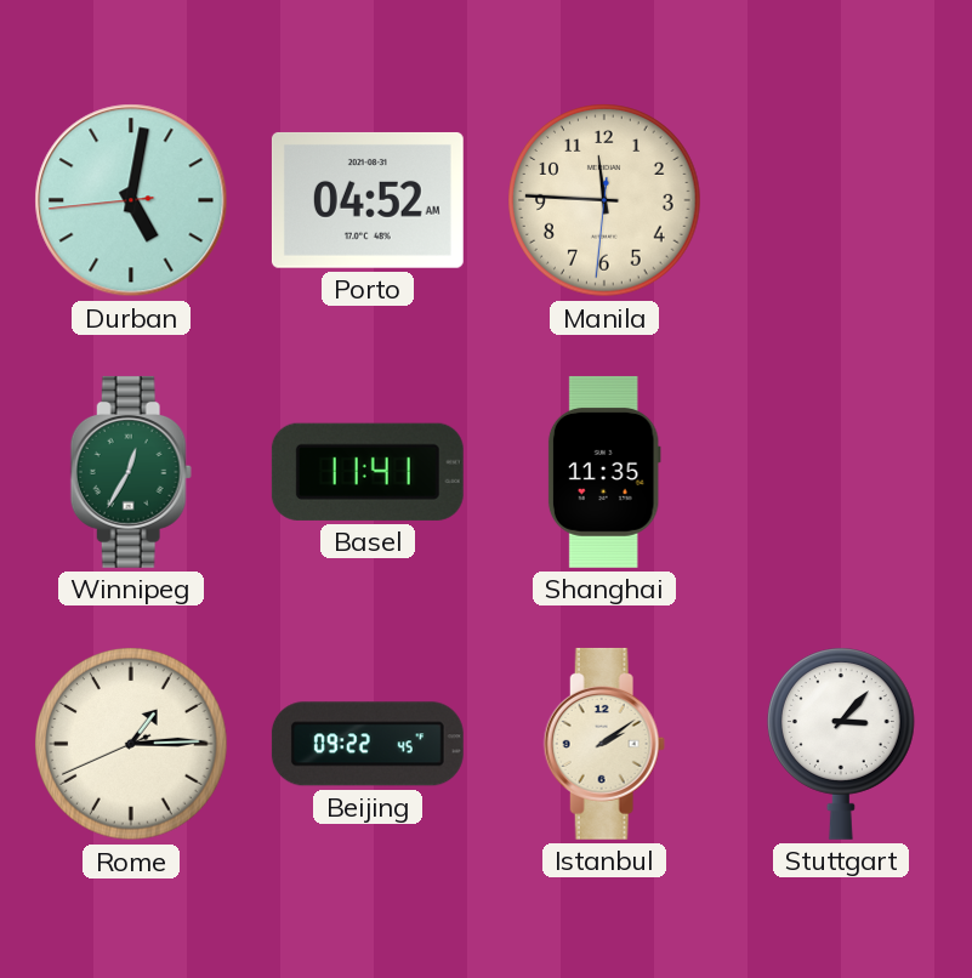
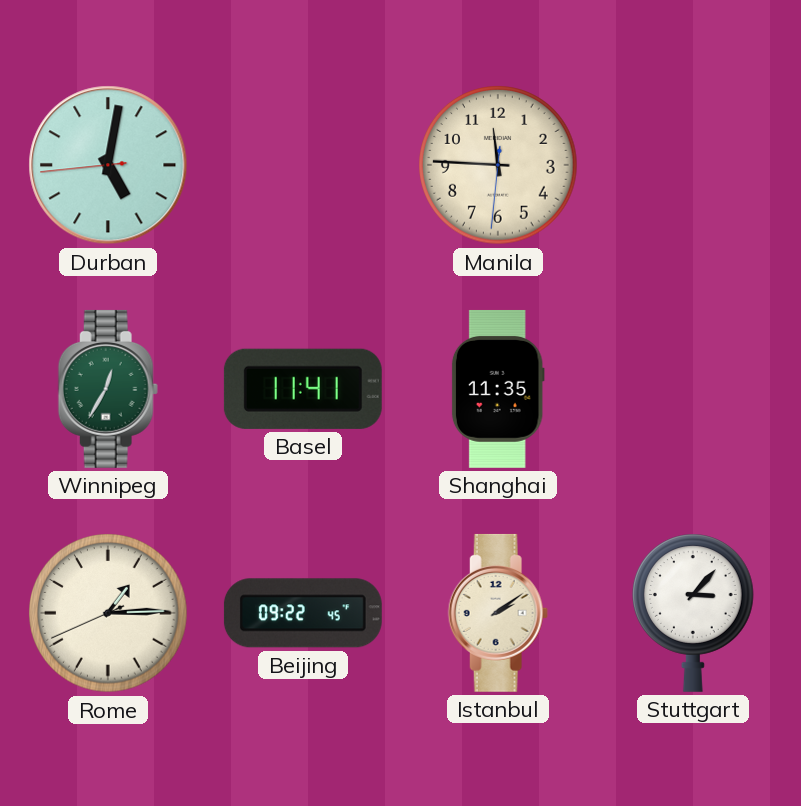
Porto: 04:52 -> none
